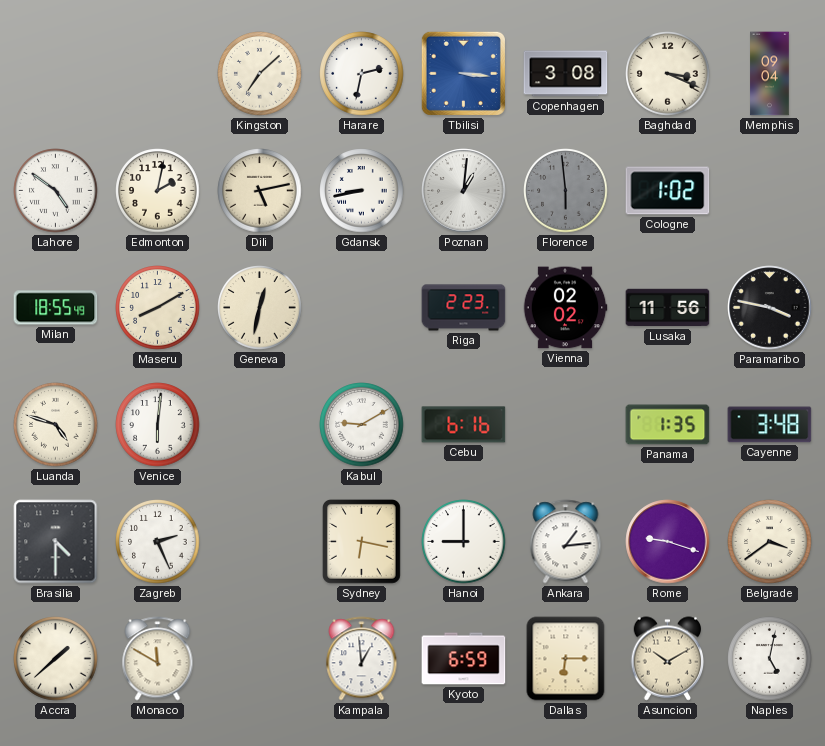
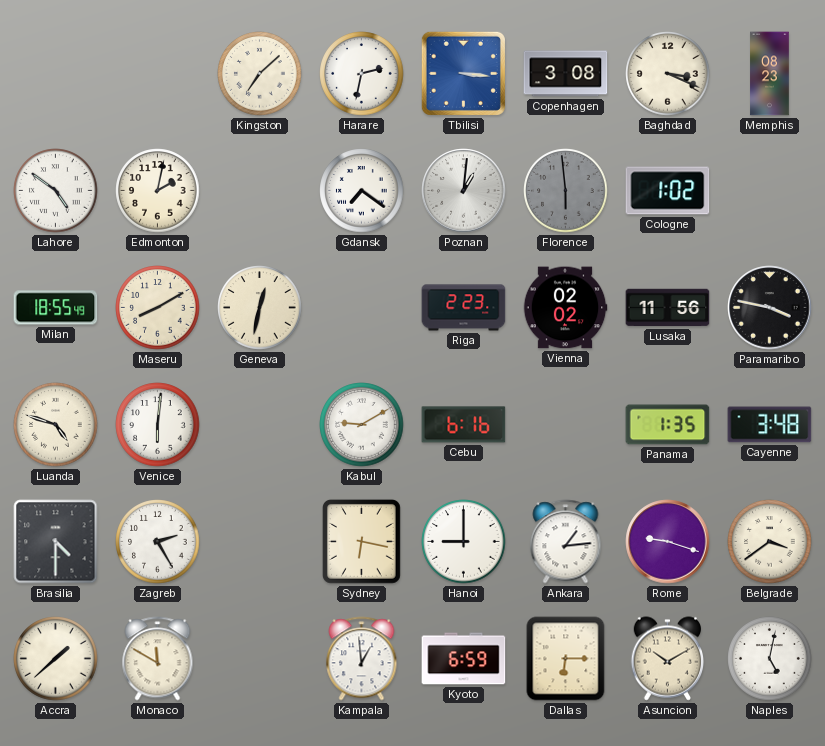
Memphis: 09:04 -> 08:23
Dili: 5:13 -> none
Gdansk: 8:43 -> 7:21
Zagreb: 2:26 -> 2:25
